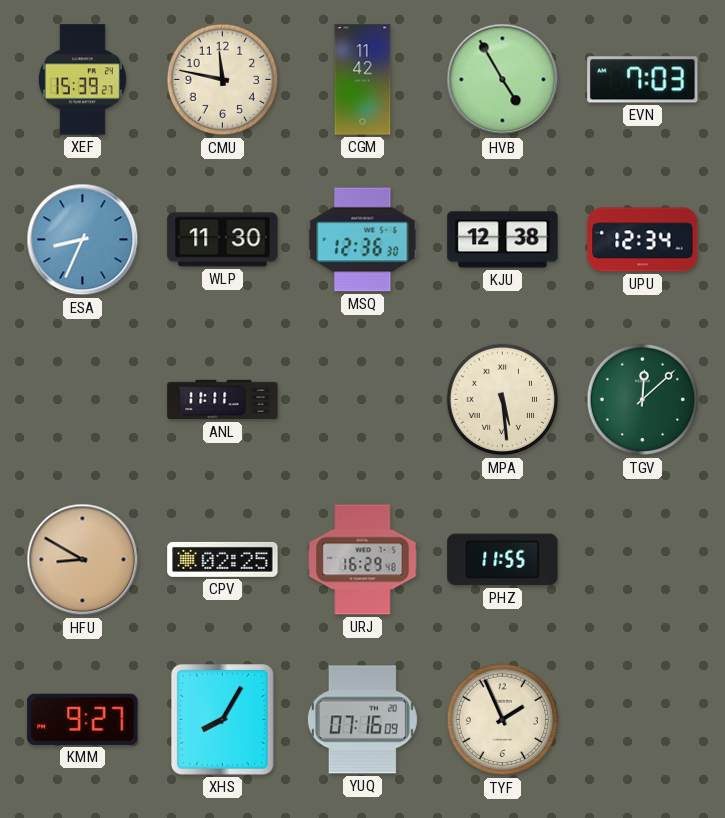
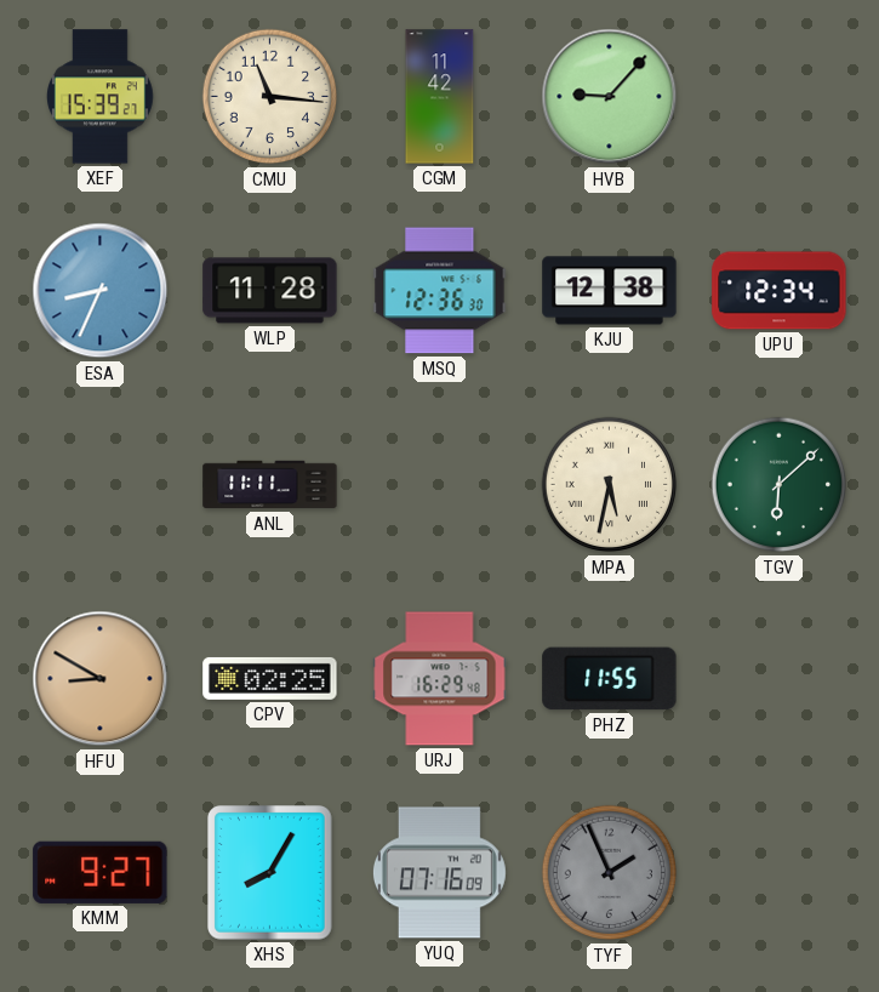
CMU: 11:47 -> 11:16
HVB: 4:55 -> 9:07
EVN: 7:03 -> none
WLP: 11:30 -> 11:28
MPA: 5:29 -> 5:32
TGV: 12:08 -> 6:08
TYF dial: cream -> grey
